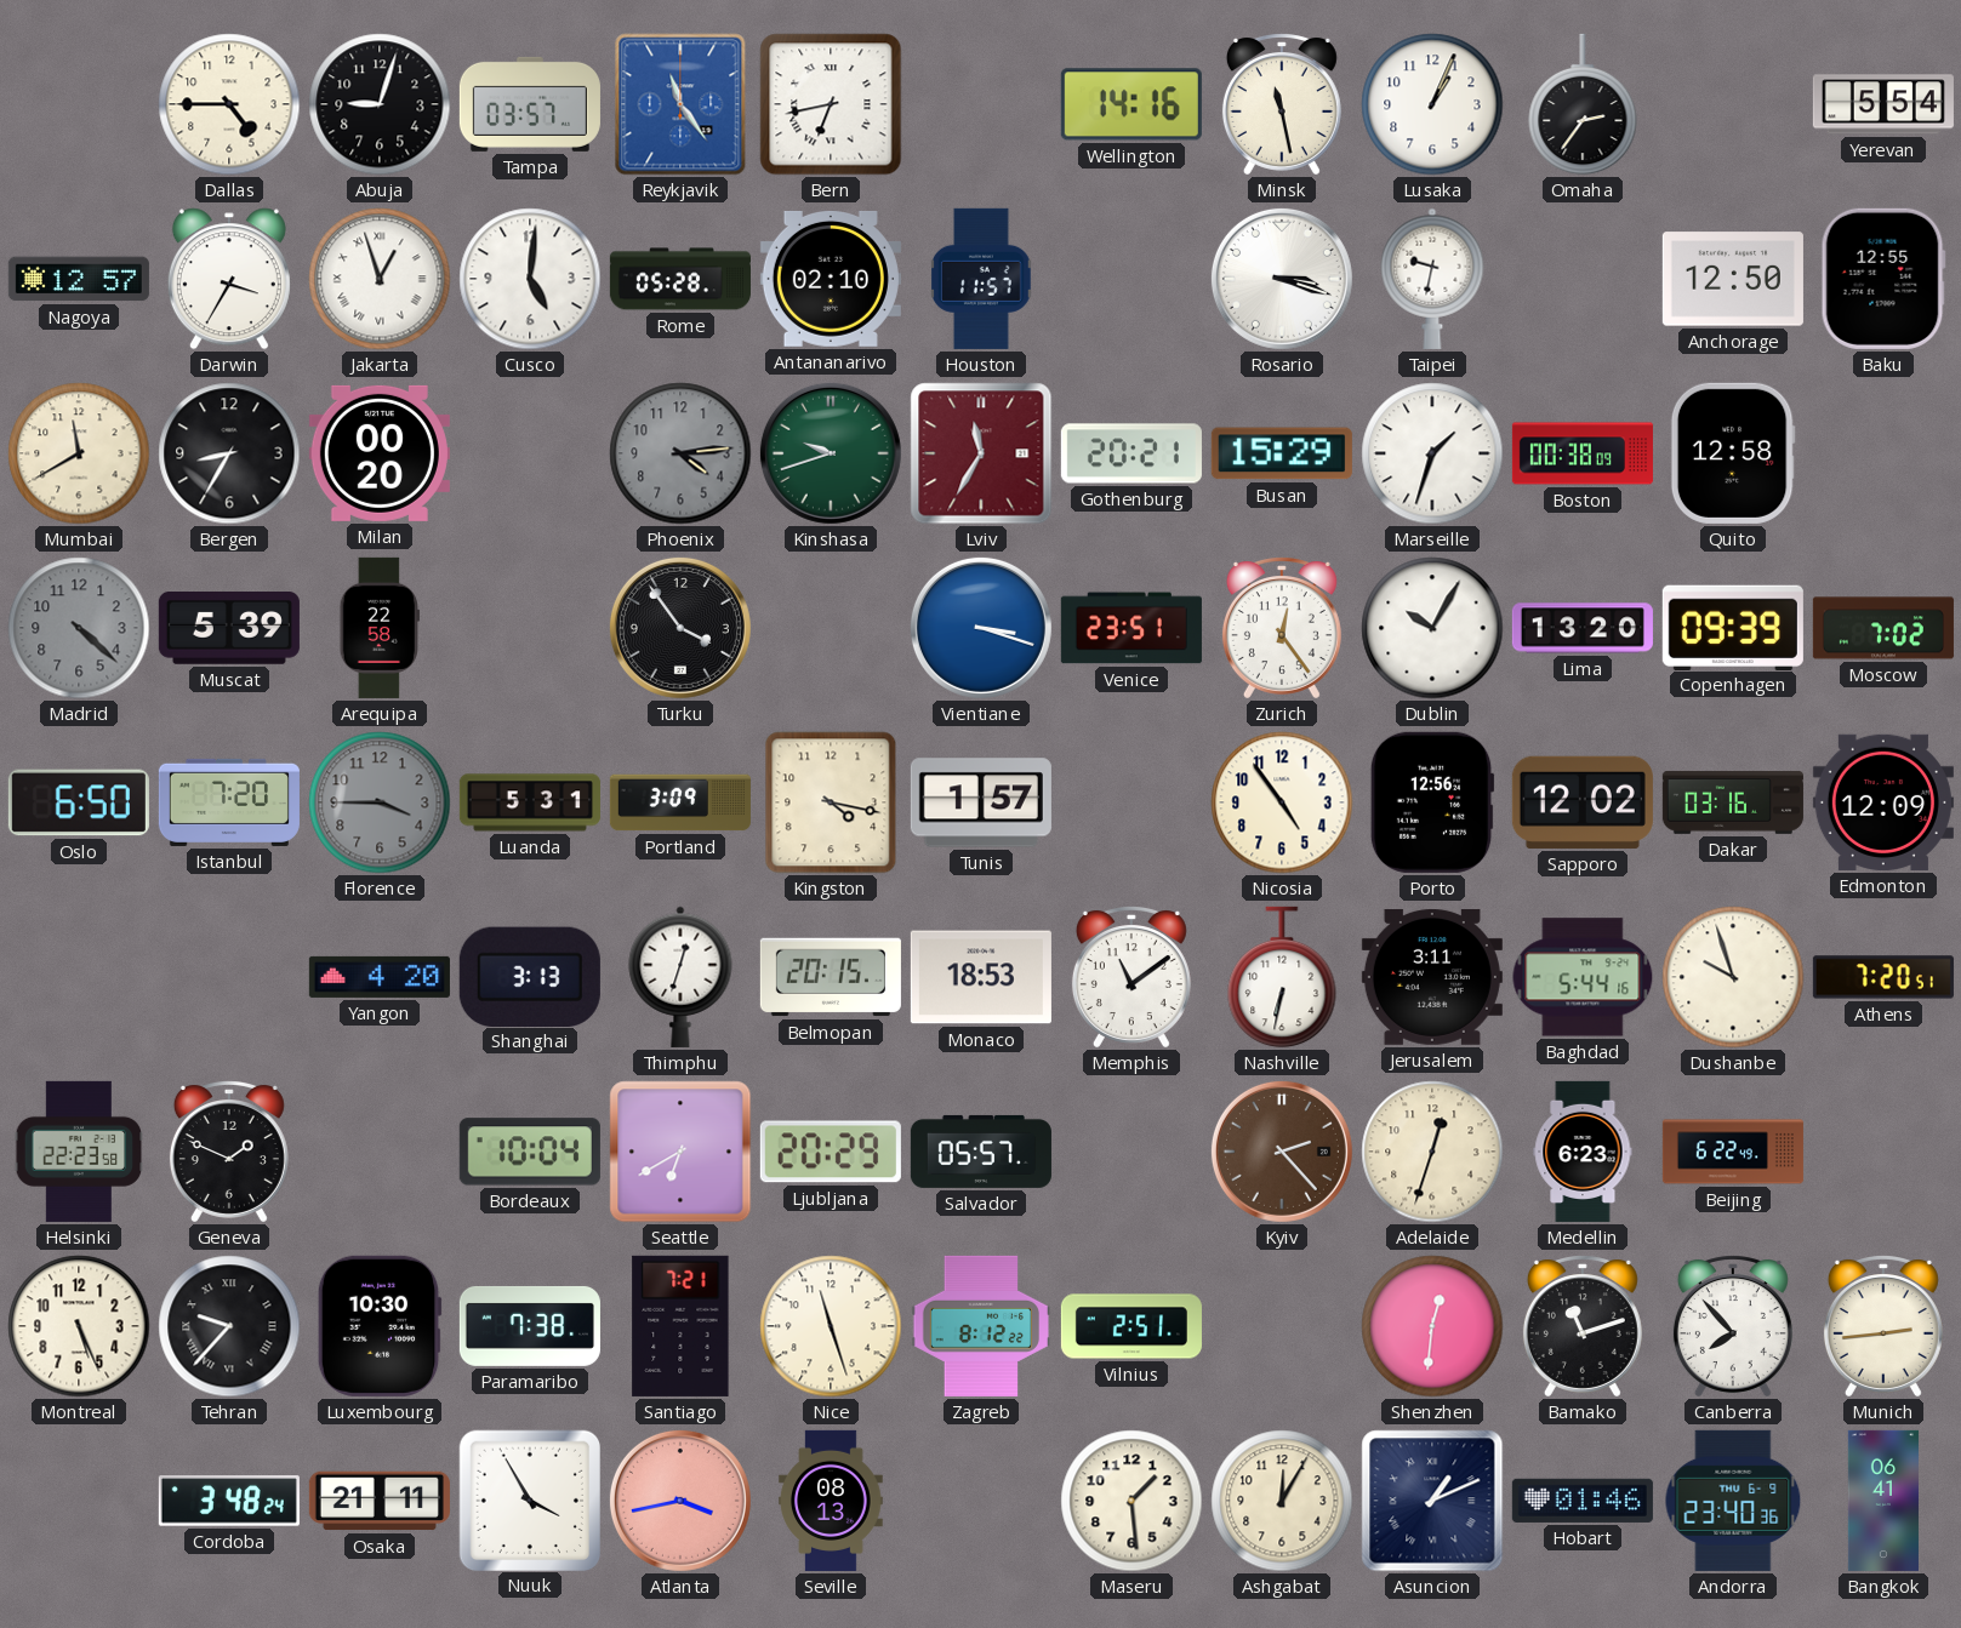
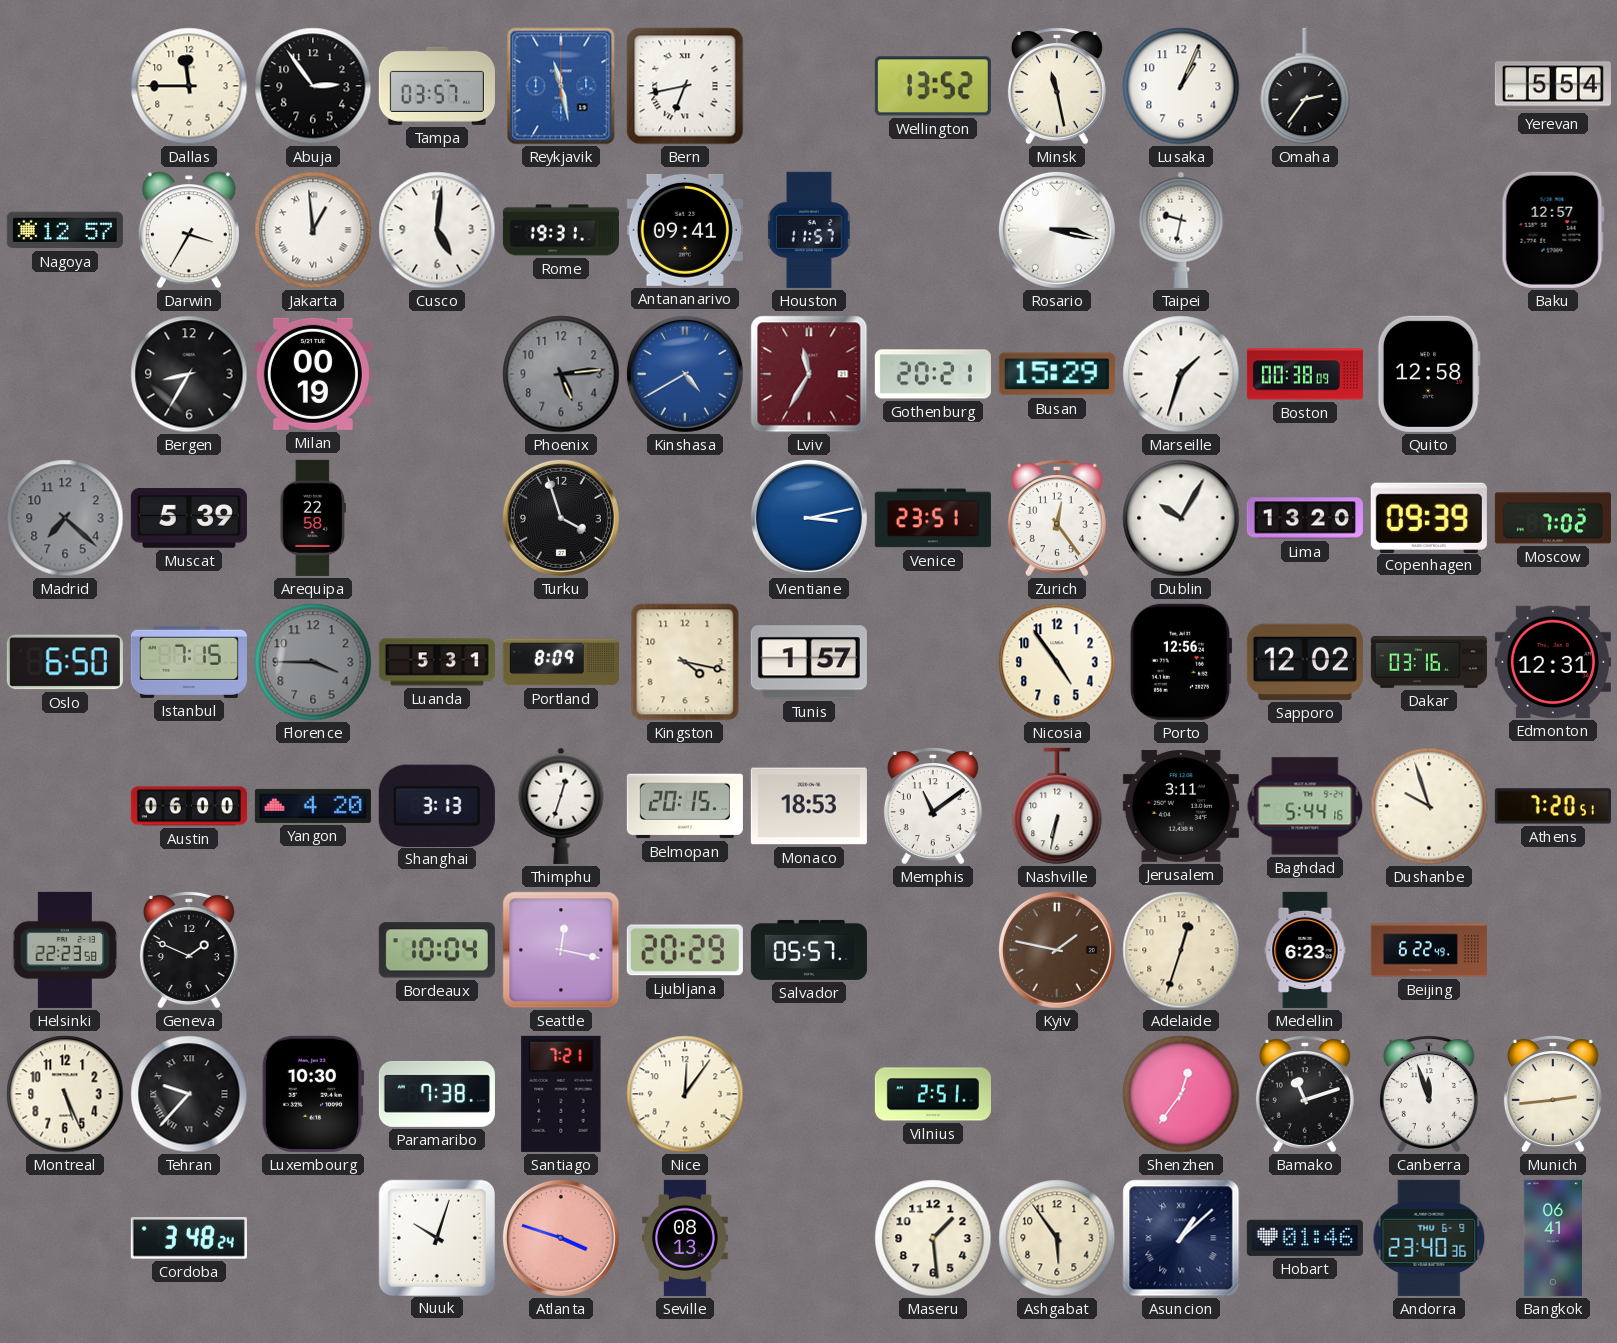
Dallas: 4:45 -> 11:45
Abuja: 9:03 -> 2:54
Reykjavik: 11:24 -> 11:28
Wellington: 14:16 -> 13:52
Jakarta: 12:57 -> 12:59
Rome: 05:28 -> 19:31
Antananarivo: 02:10 -> 09:41
Rosario: 3:18 -> 3:17
Anchorage: 12:50 -> none
Baku: 12:55 -> 12:57
Mumbai: 11:40 -> none
Milan: 00:20 -> 00:19
Phoenix: 4:14 -> 5:14
Kinshasa: 9:42 -> 4:40
Kinshasa dial: green -> blue
Madrid: 4:22 -> 7:22
Turku: 3:54 -> 3:57
Vientiane: 3:18 -> 3:13
Istanbul: 7:20 -> 7:15
Portland: 3:09 -> 8:09
Edmonton: 12:09 -> 12:31
Austin: none -> 06:00
Seattle: 6:40 -> 12:17
Kyiv: 2:23 -> 1:47
Nice: 11:27 -> 12:06
Zagreb: 8:12 -> none
Shenzhen: 12:31 -> 12:36
Canberra: 7:53 -> 11:57
Osaka: 21:11 -> none
Nuuk: 3:55 -> 10:03
Atlanta: 3:43 -> 3:48
Ashgabat: 12:05 -> 5:54
Asuncion: 1:11 -> 1:08
